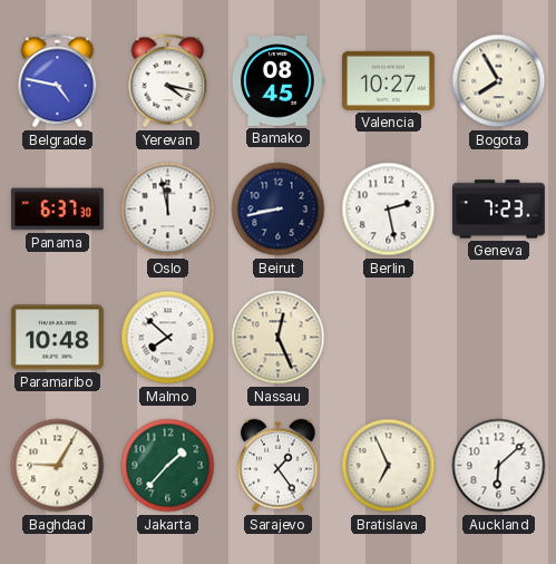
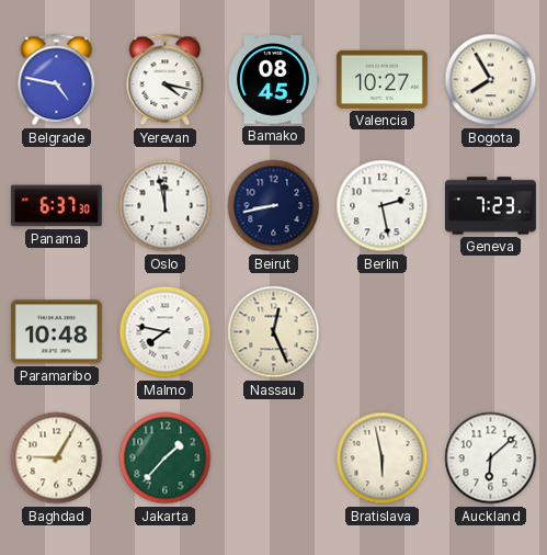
Malmo: 7:52 -> 7:47
Sarajevo: 1:24 -> none
Bratislava: 6:56 -> 5:58
